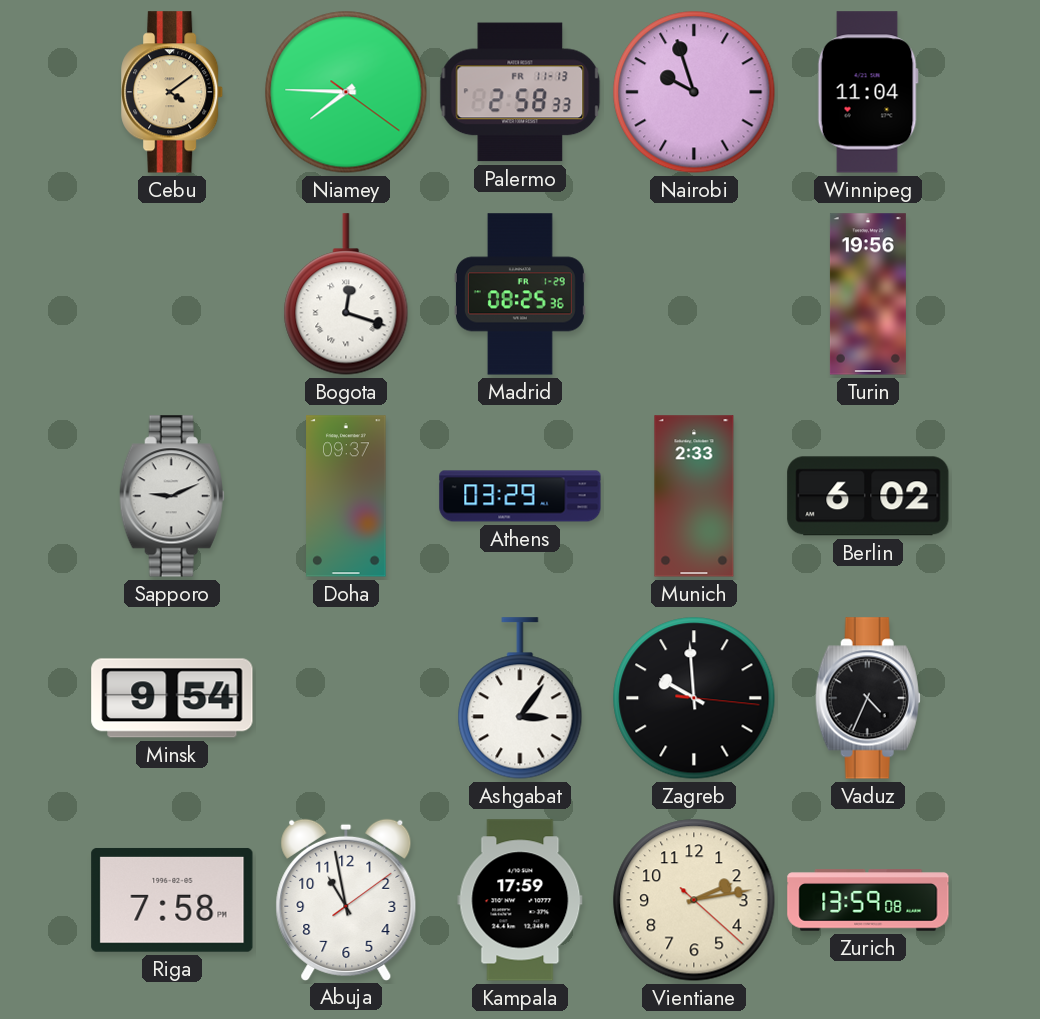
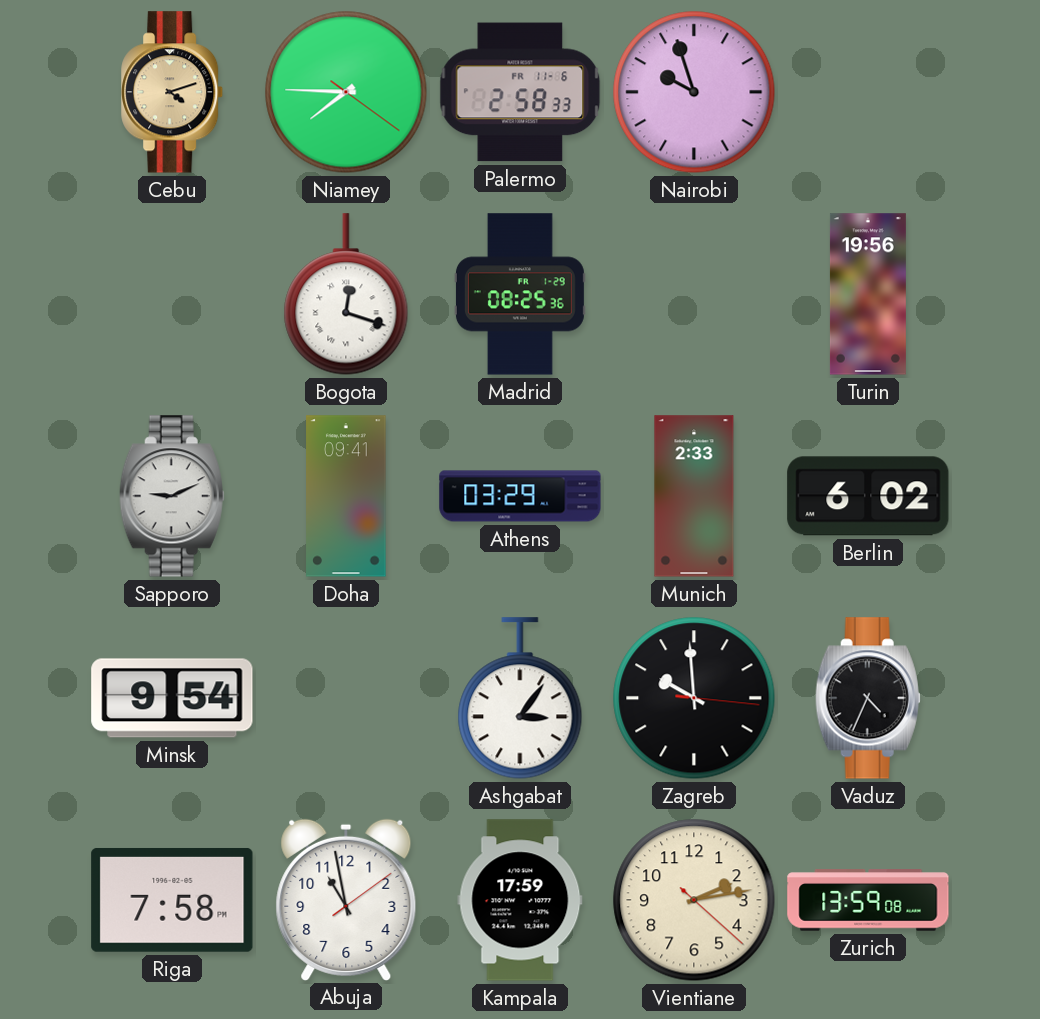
Cebu: 4:09 -> 4:12
Palermo date: FR 11-13 -> FR 11-6
Winnipeg: 11:04 -> none
Doha: 09:37 -> 09:41
